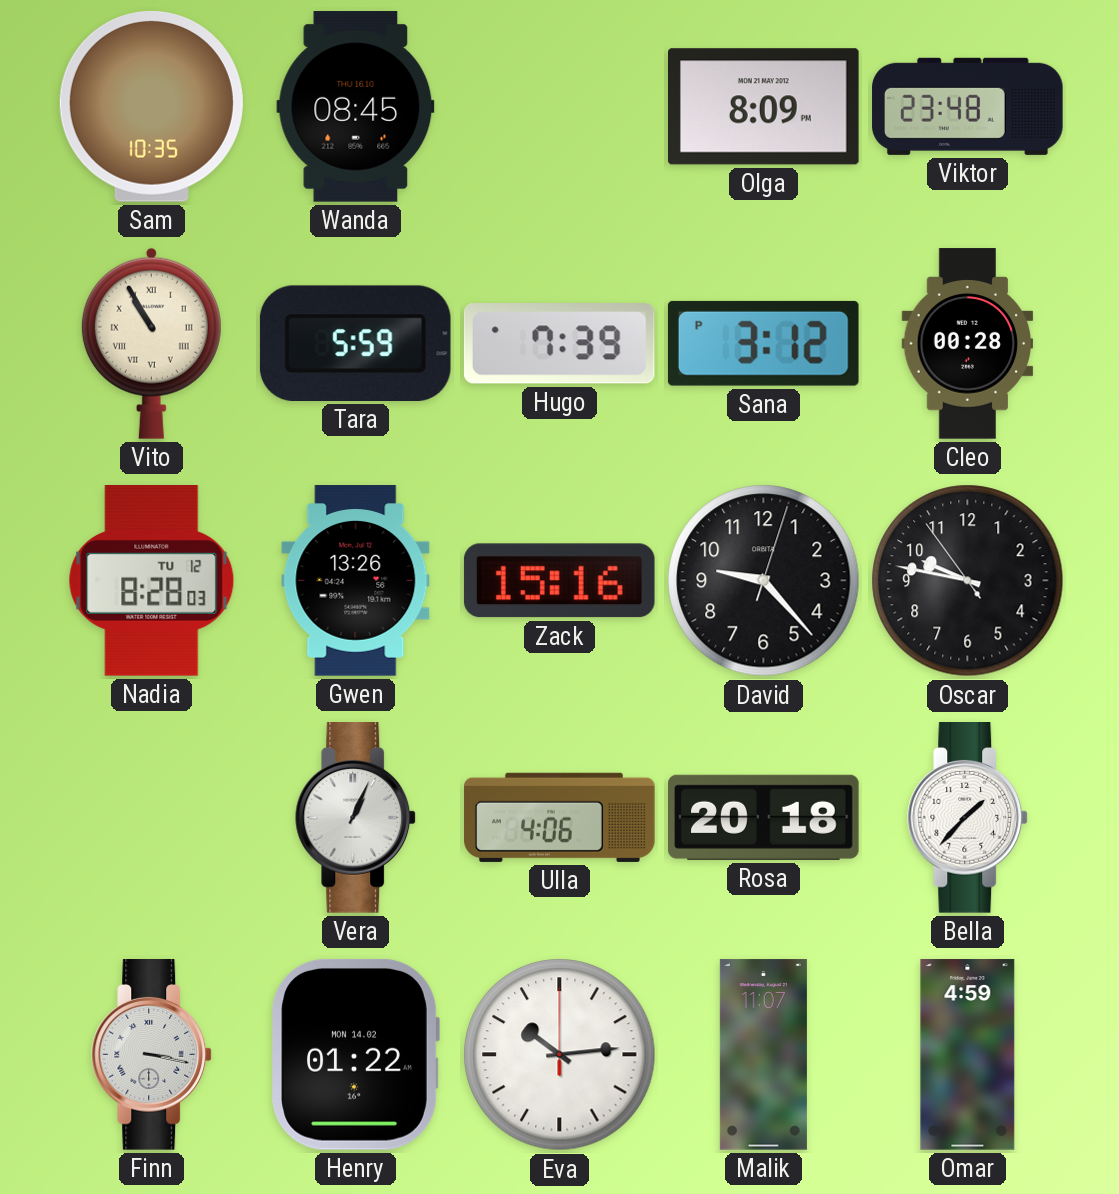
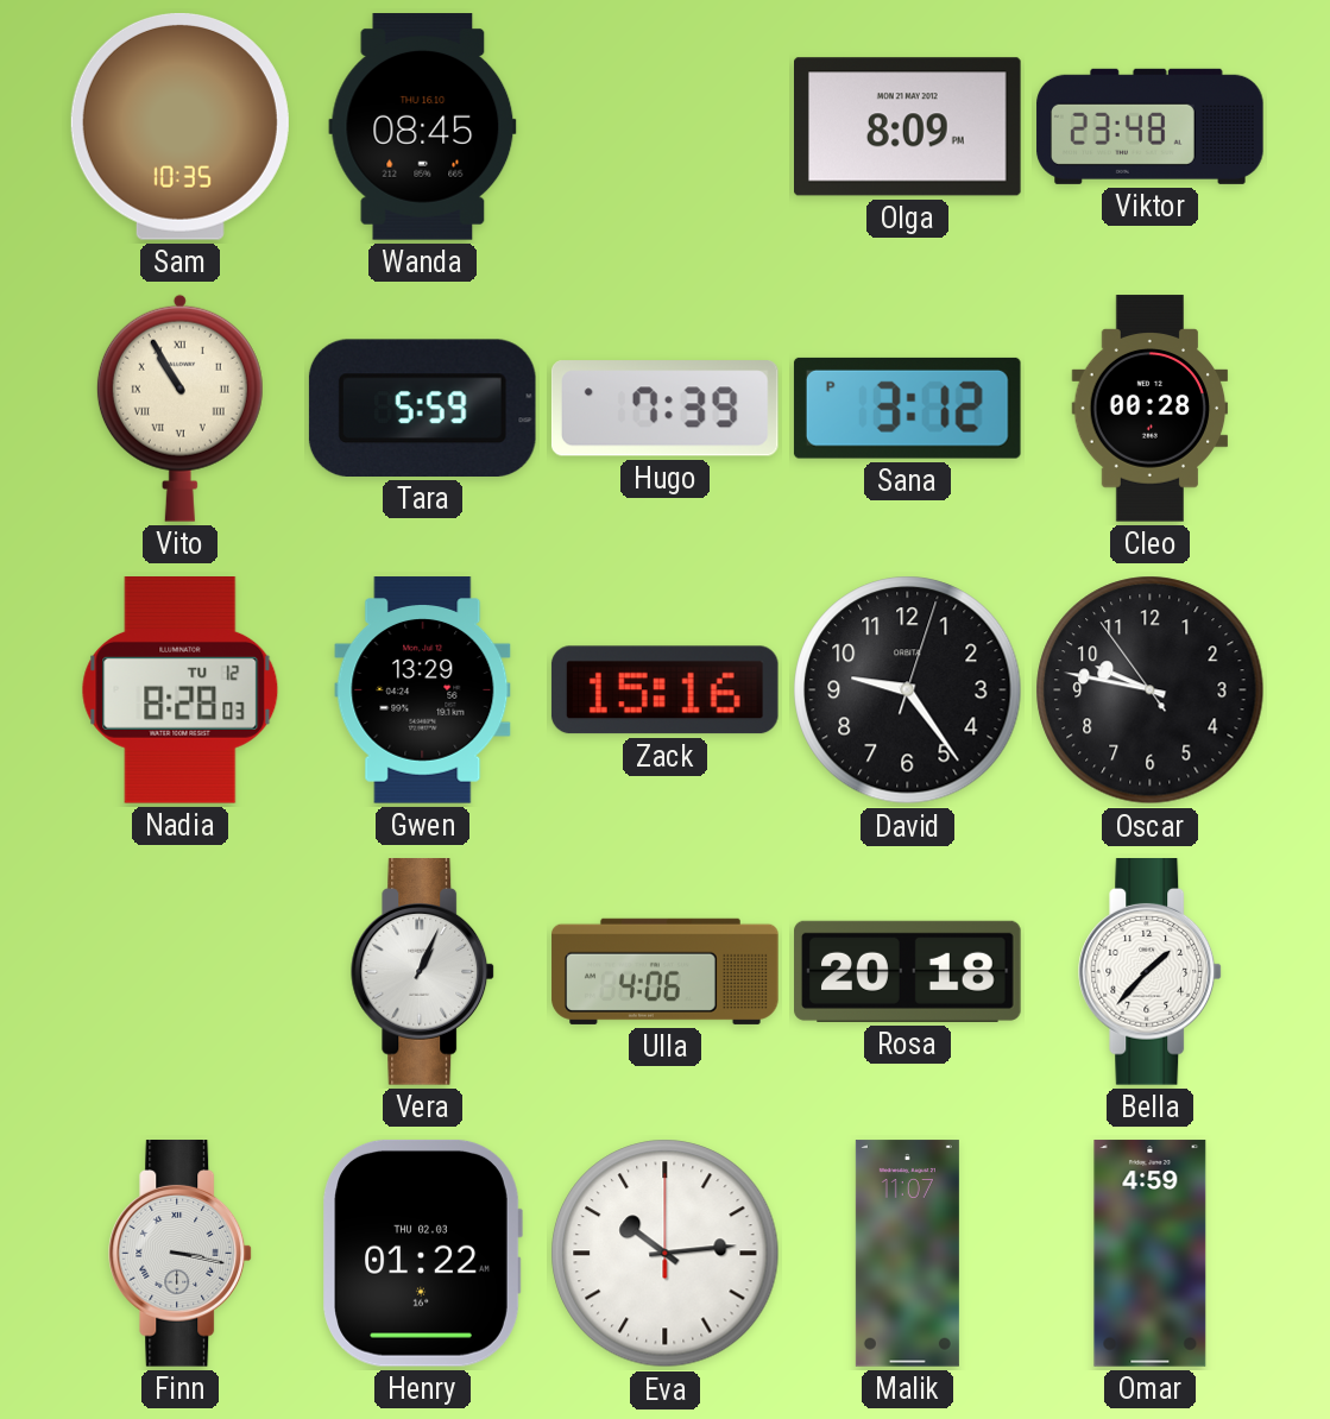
Gwen: 13:26 -> 13:29
David: 9:23 -> 9:24
Henry date: MON 14.02 -> THU 02.03
